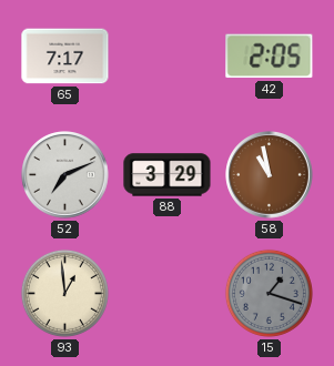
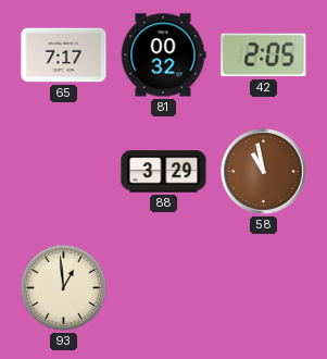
81: none -> 00:32
52: 7:11 -> none
15: 1:18 -> none
